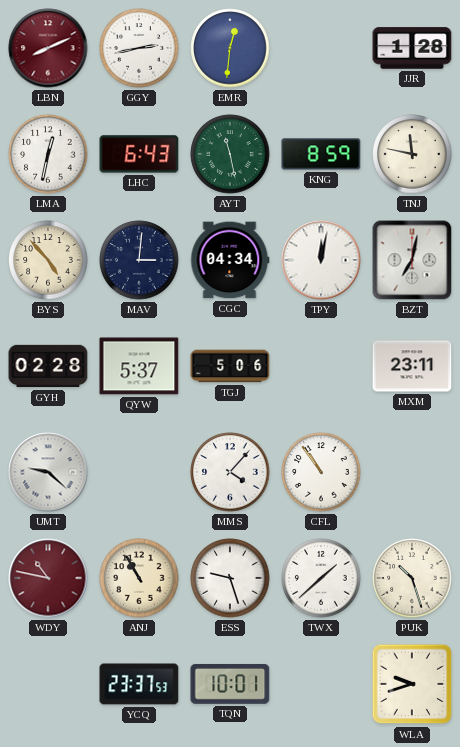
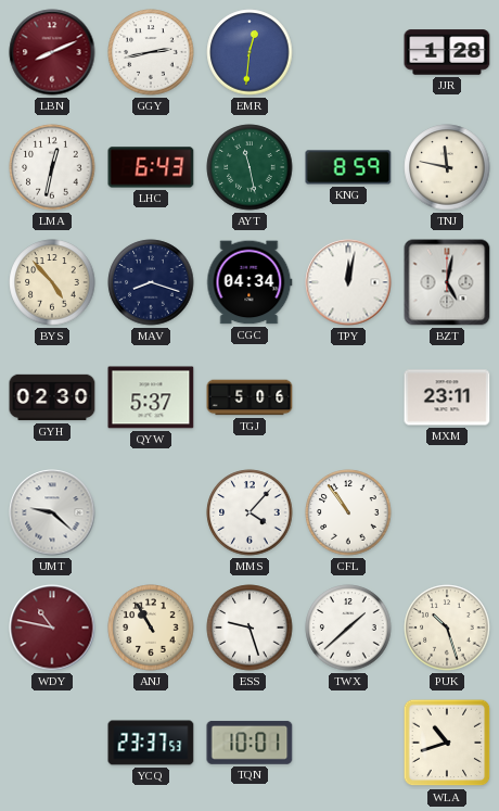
MAV: 3:01 -> 8:18
BZT: 7:02 -> 5:02
GYH: 02:28 -> 02:30
WLA: 9:42 -> 10:42
